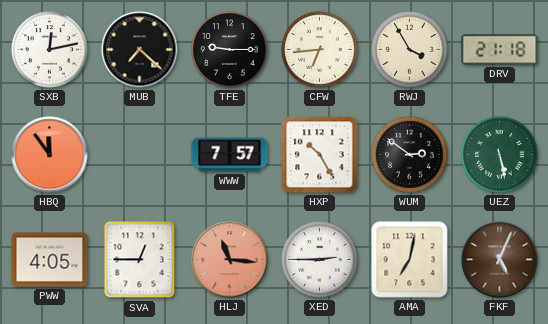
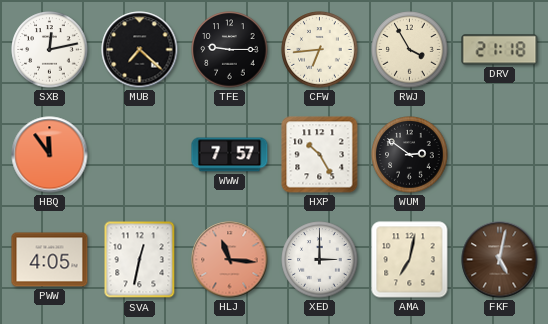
UEZ: 5:28 -> none
SVA: 12:45 -> 12:32
XED: 2:45 -> 3:00
FKF: 5:04 -> 5:02
